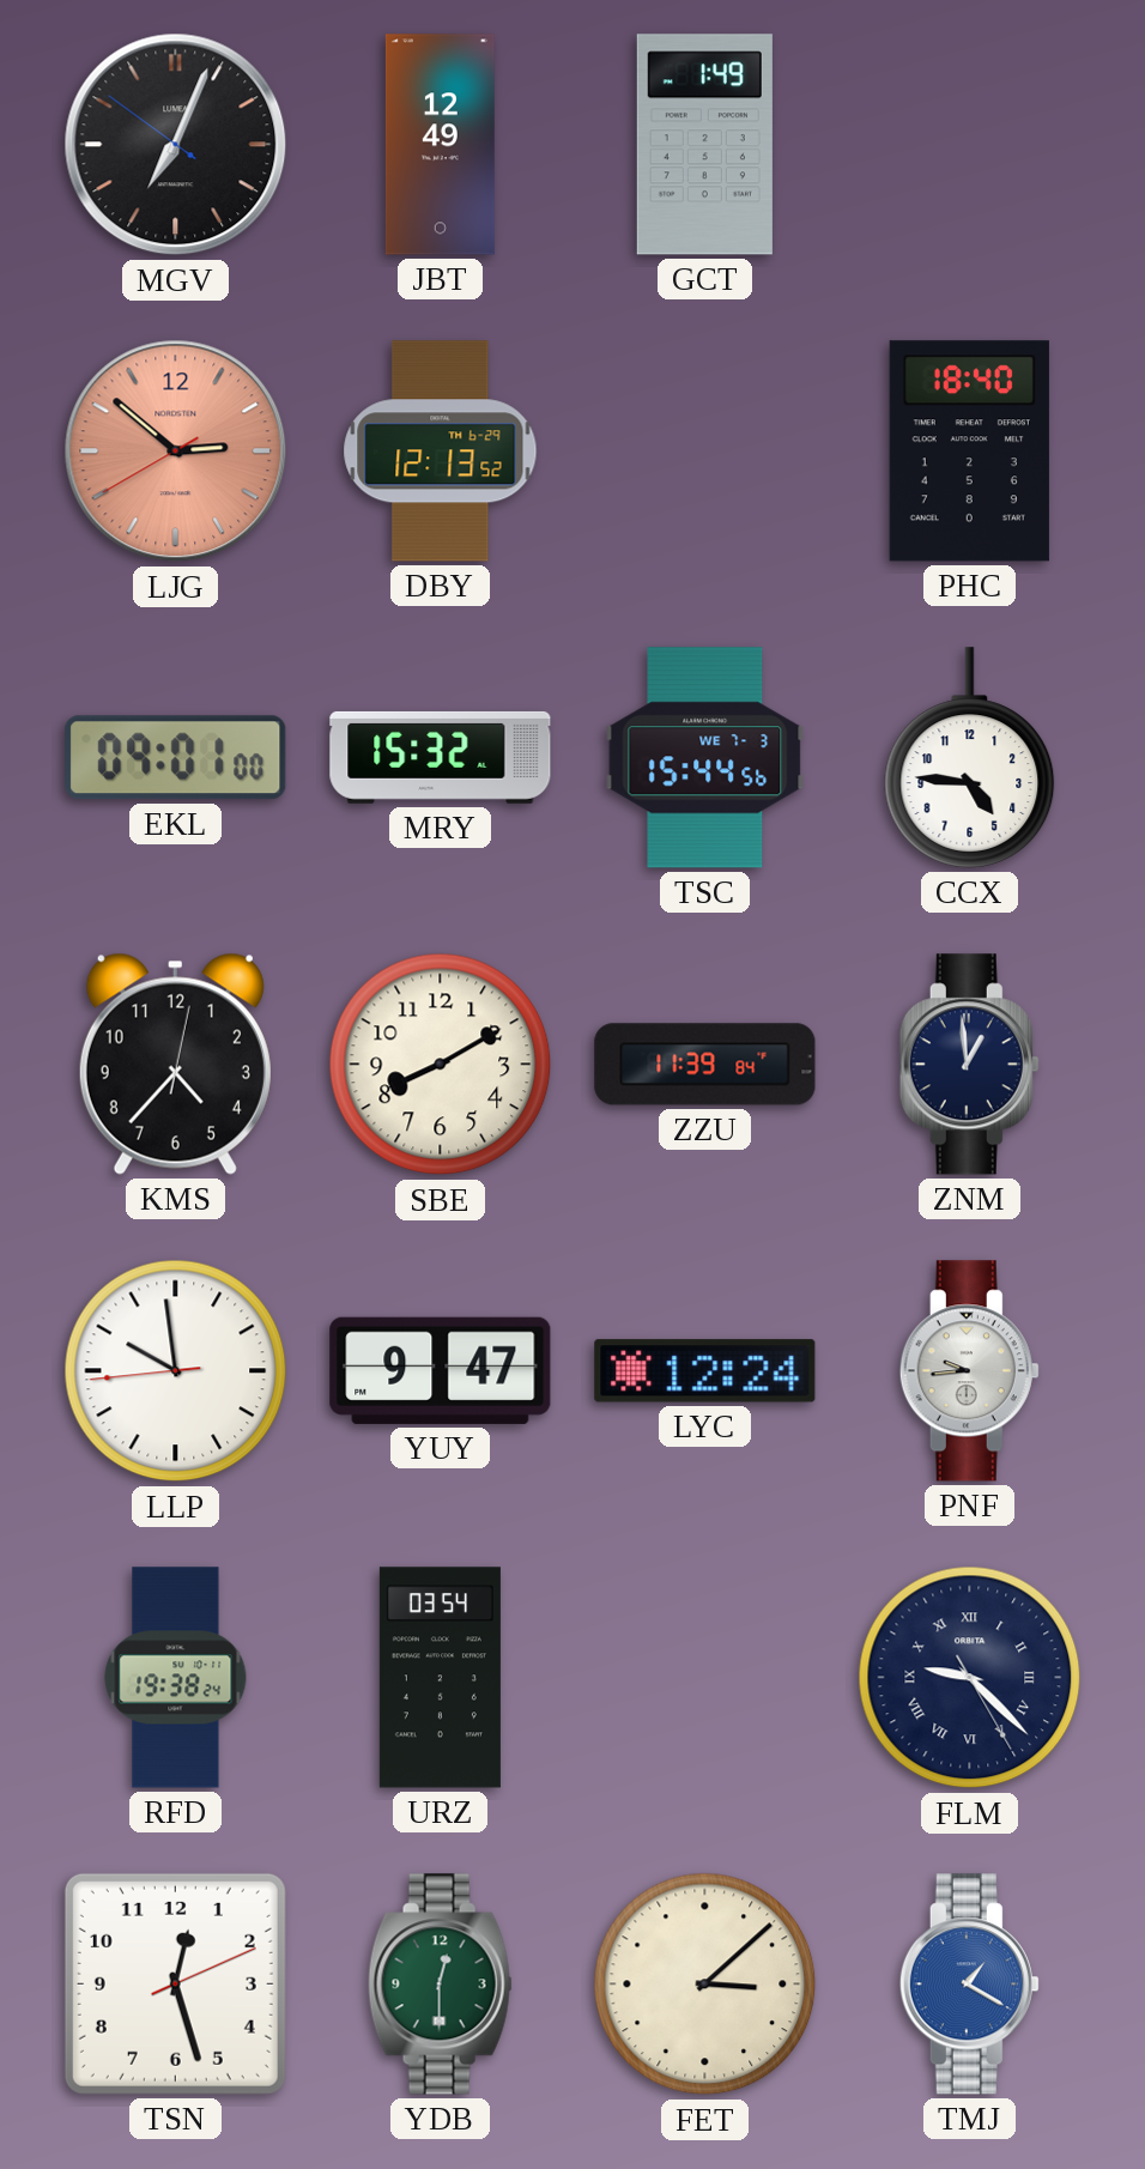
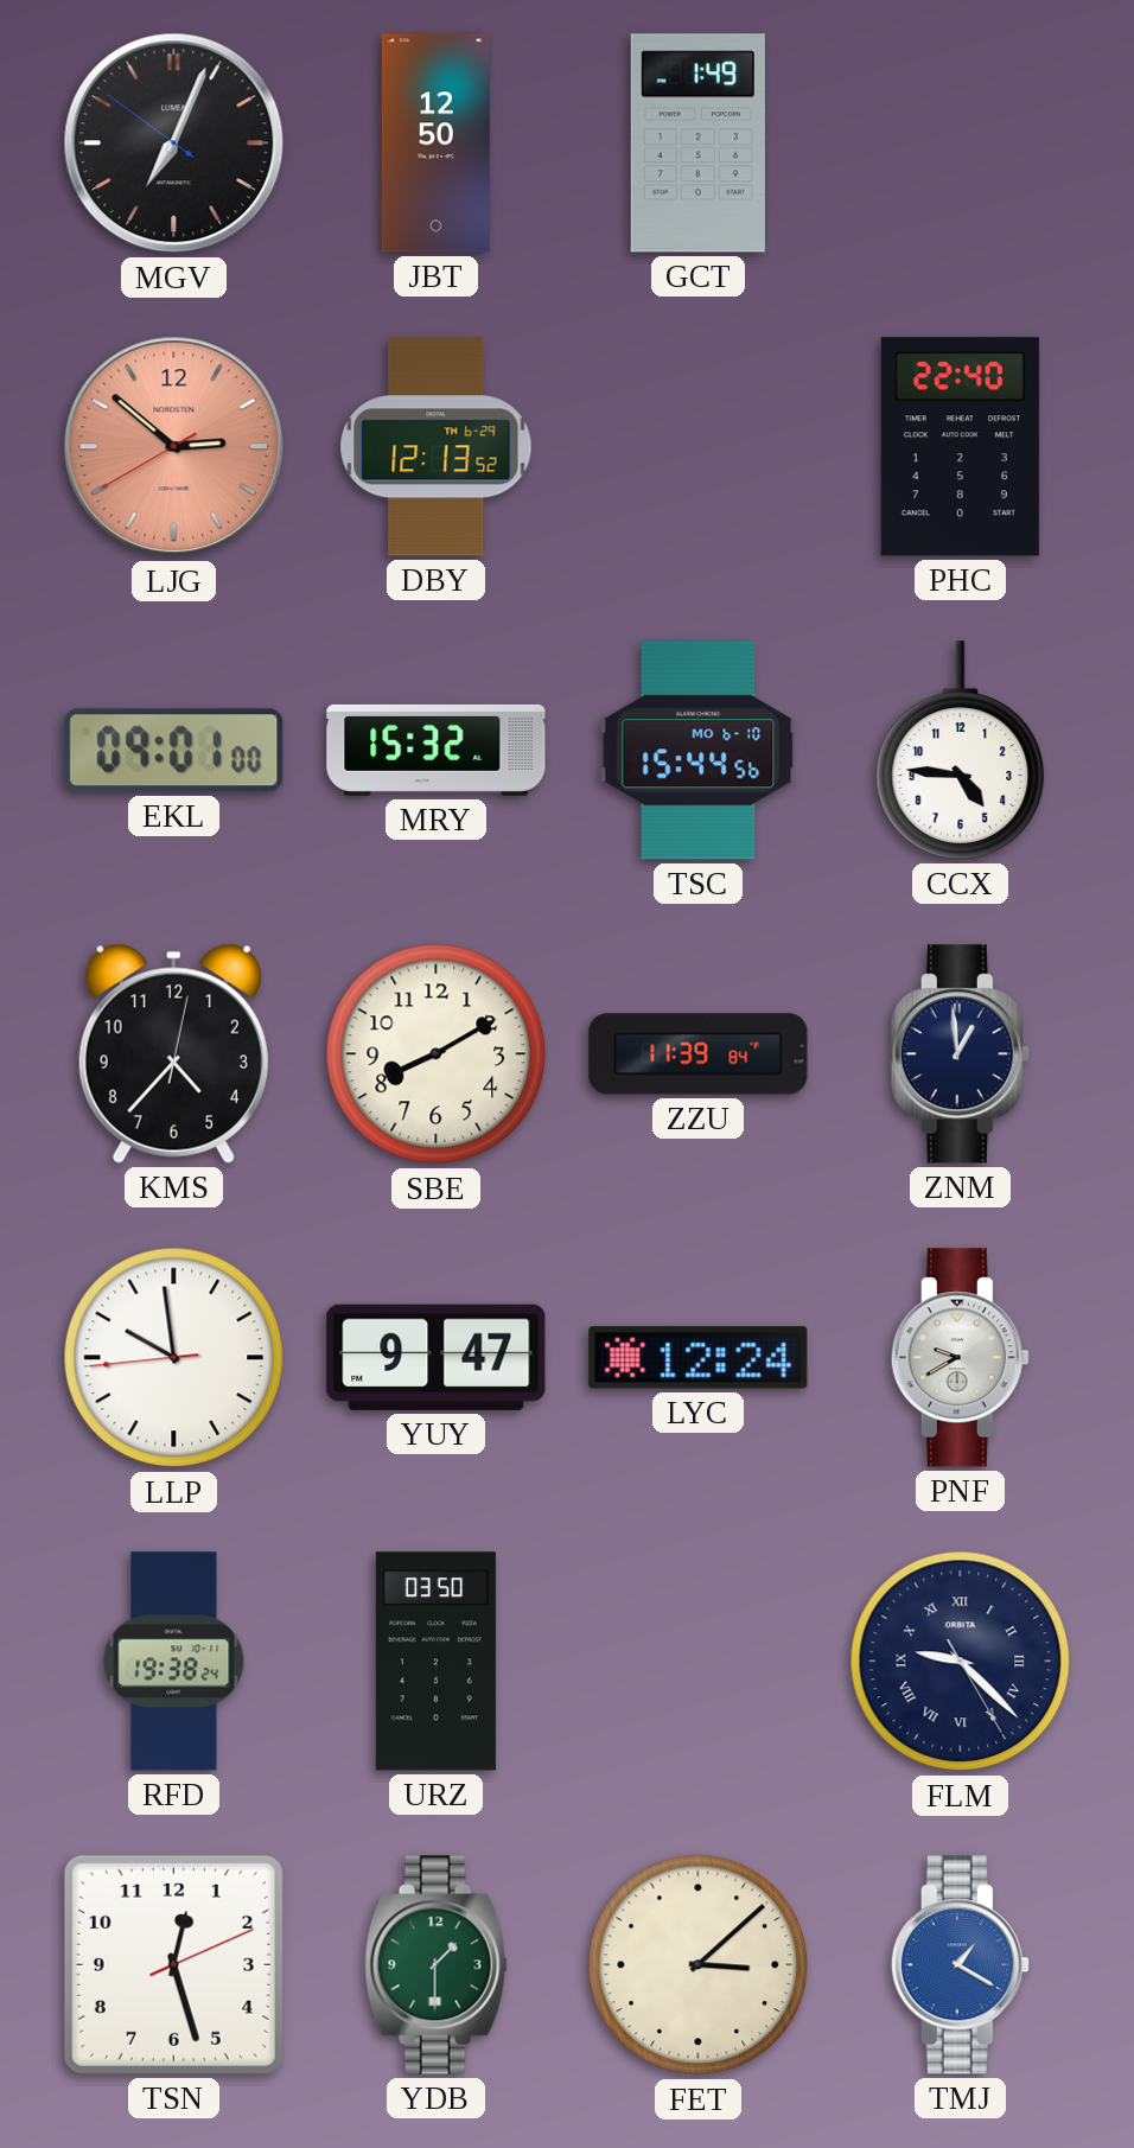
JBT: 12:49 -> 12:50
PHC: 18:40 -> 22:40
TSC date: WE 7-3 -> MO 6-10
PNF: 9:44 -> 9:40
URZ: 03:54 -> 03:50
YDB: 12:30 -> 1:30
